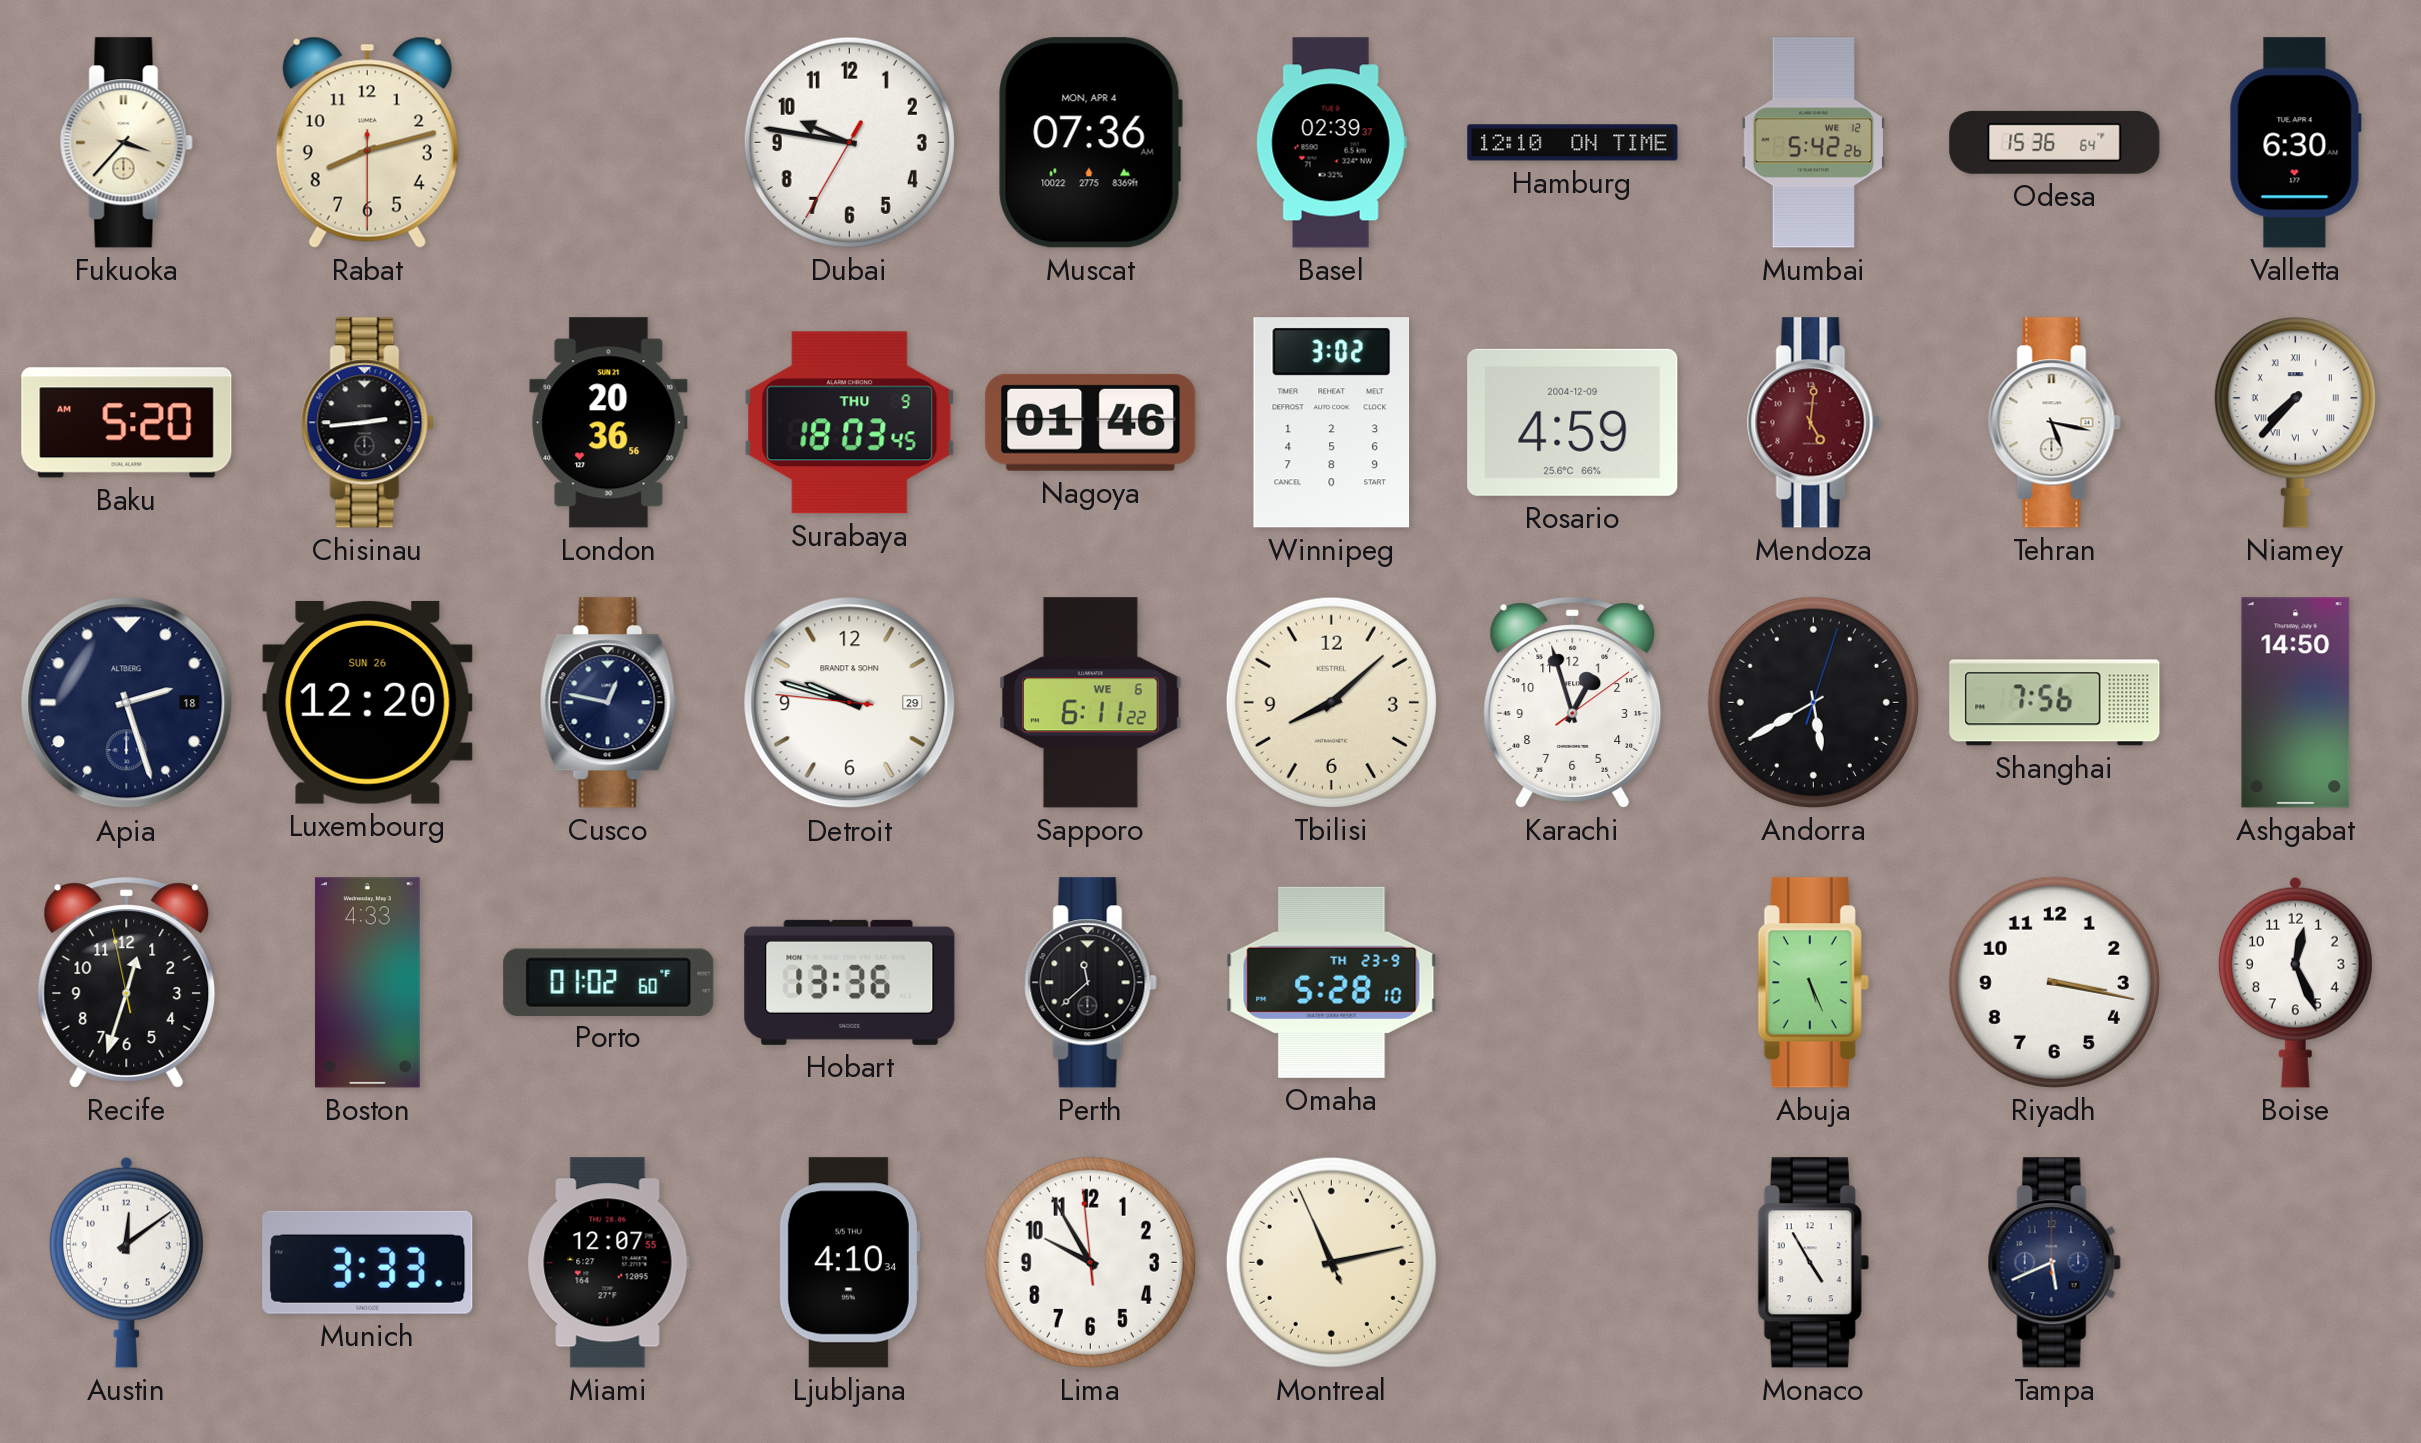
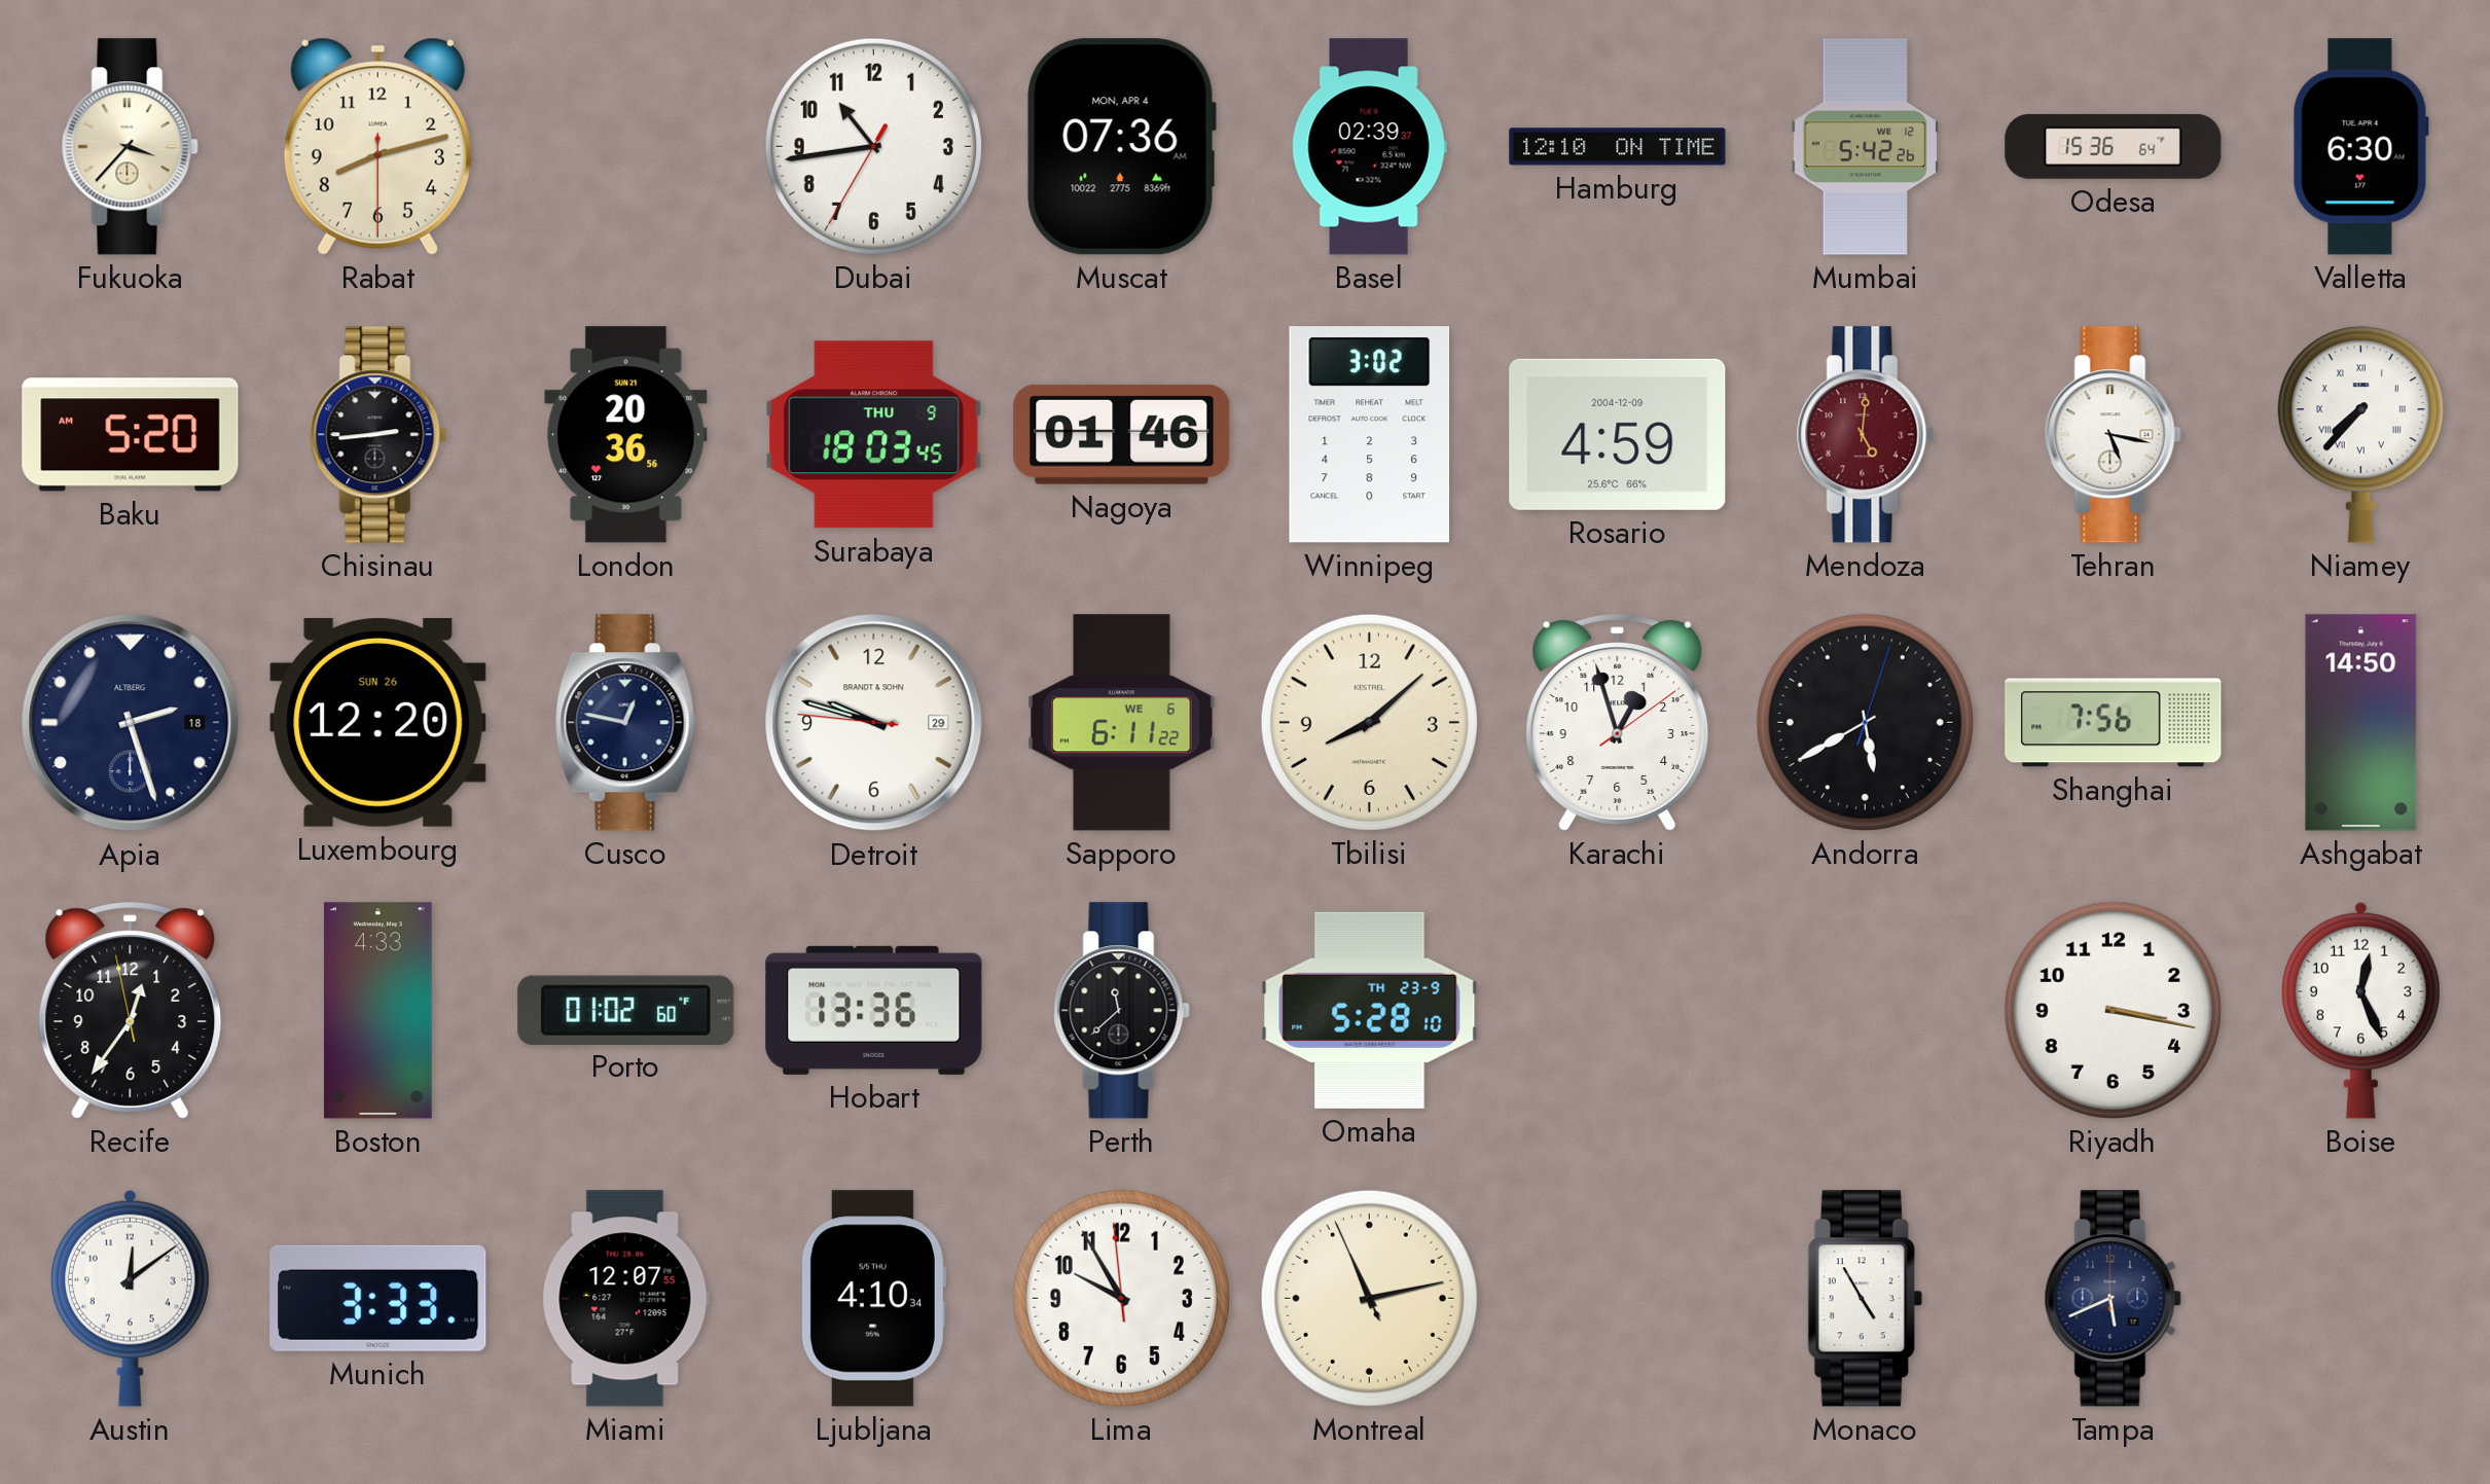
Dubai: 9:46 -> 10:43
Recife: 12:32 -> 12:35
Abuja: 5:26 -> none
